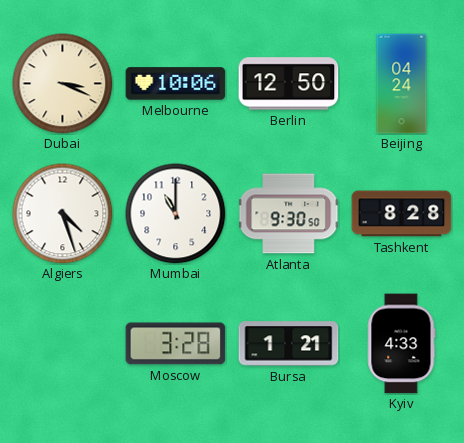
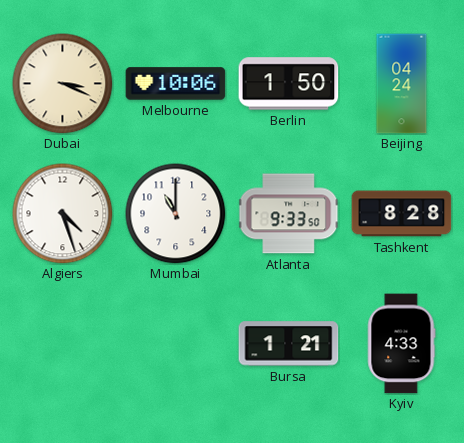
Berlin: 12:50 -> 1:50
Atlanta: 9:30 -> 9:33
Moscow: 3:28 -> none
